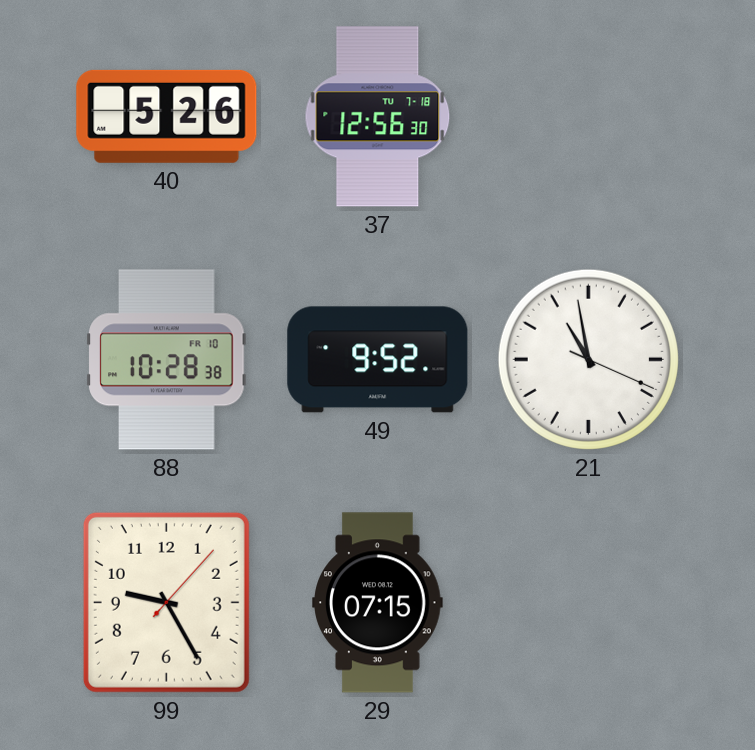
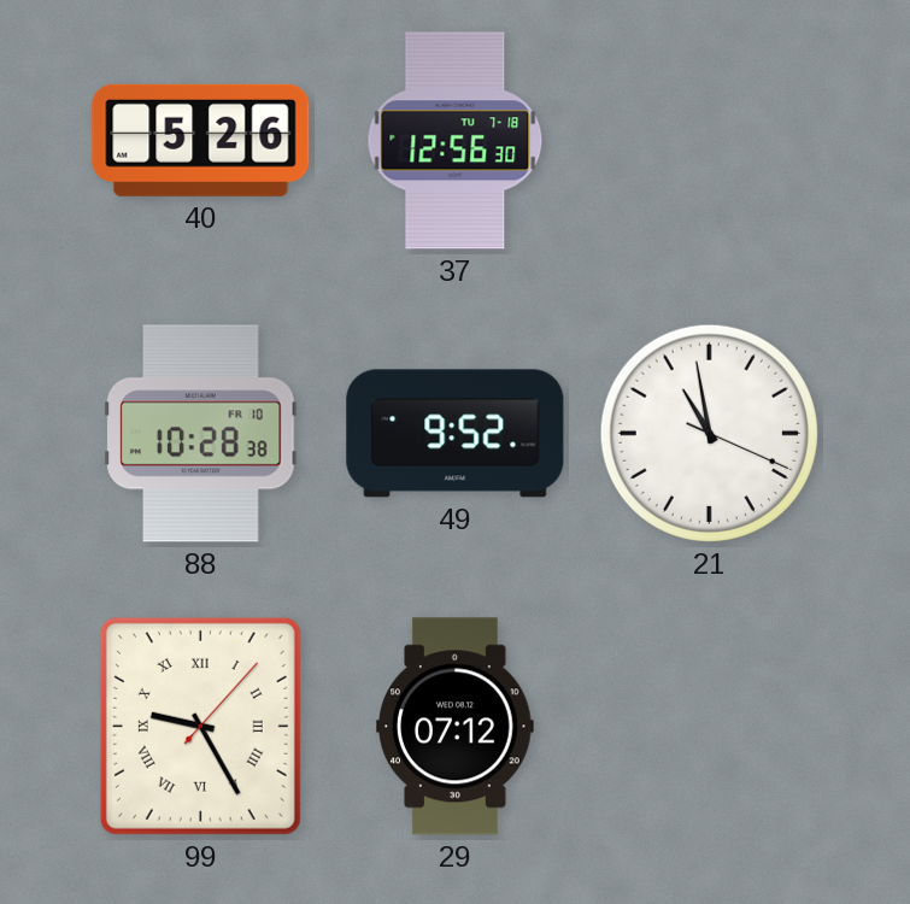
99 numerals: Arabic -> Roman
29: 07:15 -> 07:12
